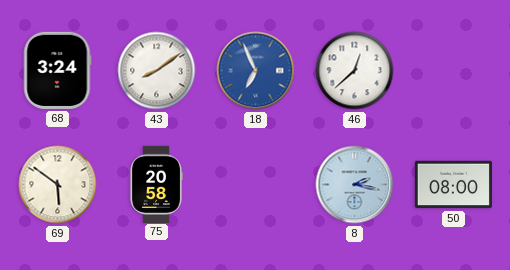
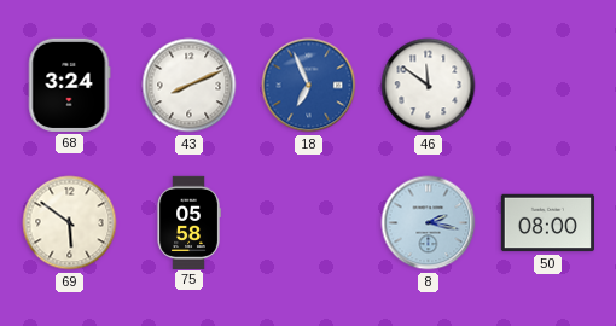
43: 8:09 -> 8:11
46: 12:38 -> 11:51
75: 20:58 -> 05:58
